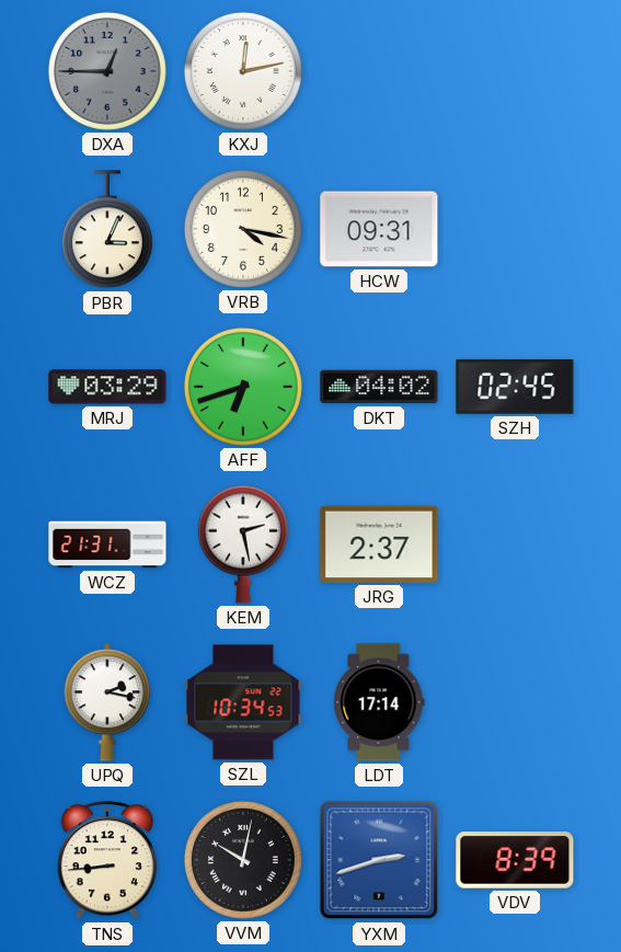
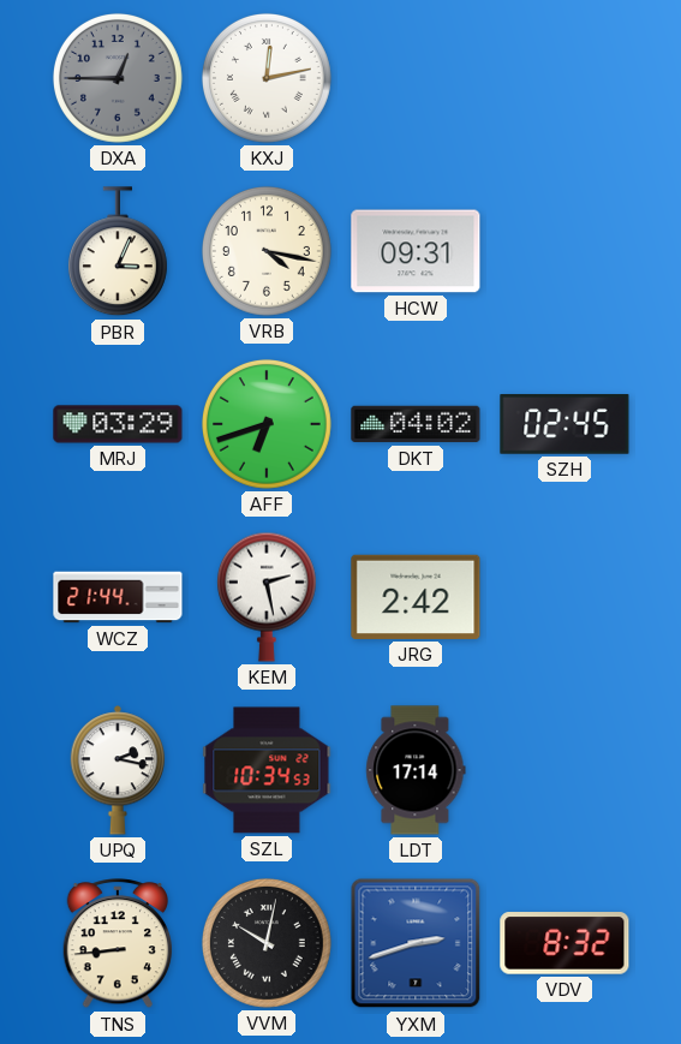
WCZ: 21:31 -> 21:44
JRG: 2:37 -> 2:42
VDV: 8:39 -> 8:32
